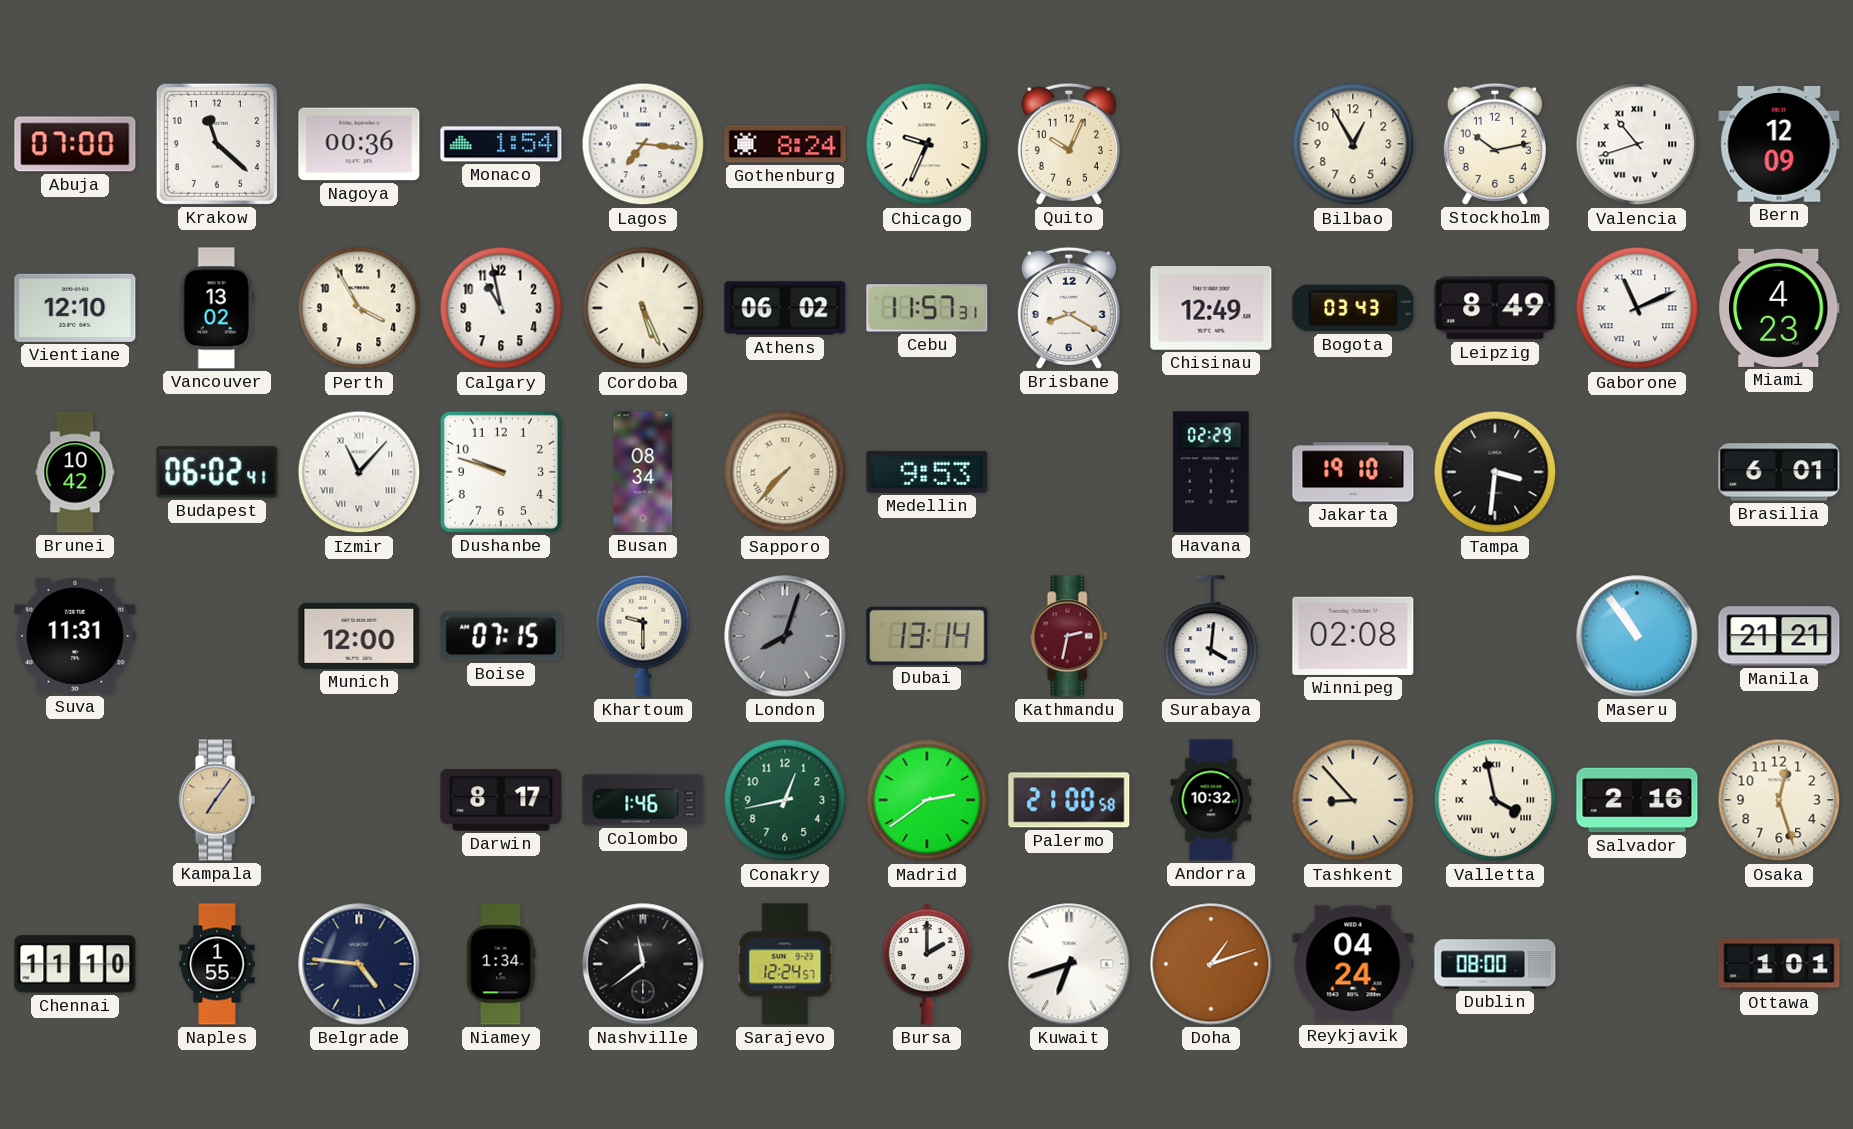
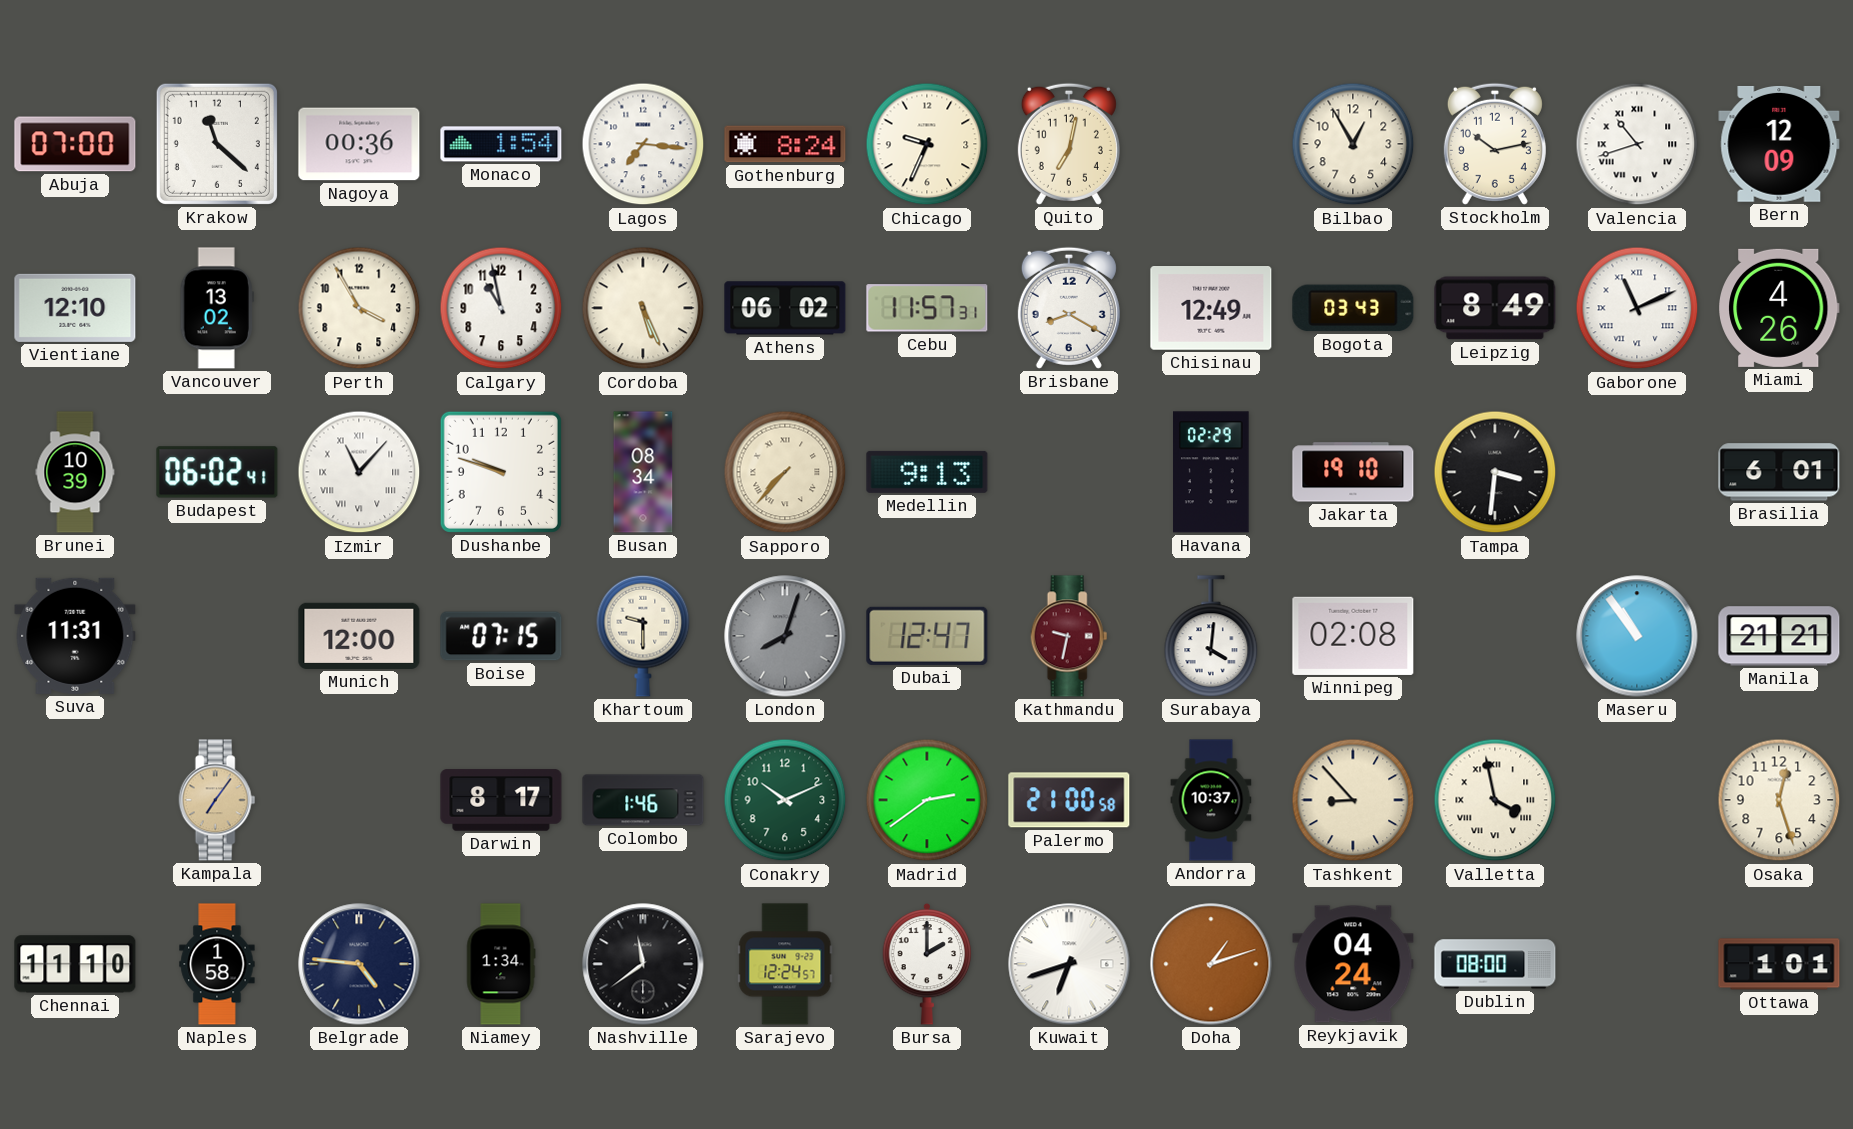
Quito: 10:04 -> 7:02
Miami: 4:23 -> 4:26
Brunei: 10:42 -> 10:39
Medellin: 9:53 -> 9:13
Dubai: 13:14 -> 12:47
Kathmandu: 2:32 -> 9:32
Conakry: 12:43 -> 10:11
Andorra: 10:32 -> 10:37
Salvador: 2:16 -> none
Naples: 1:55 -> 1:58
